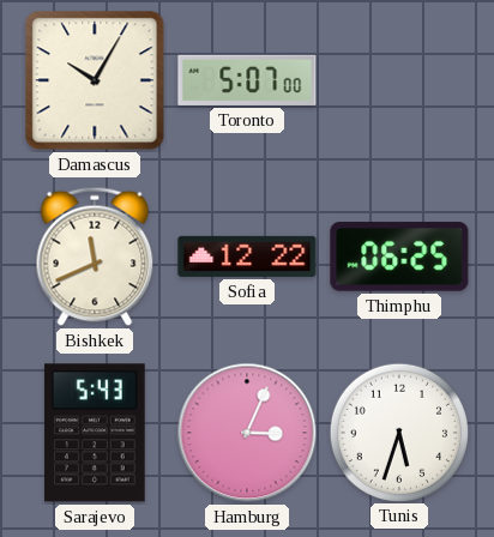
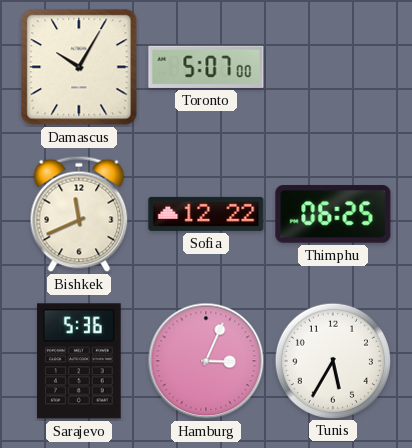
Sarajevo: 5:43 -> 5:36
Tunis: 5:33 -> 5:35
